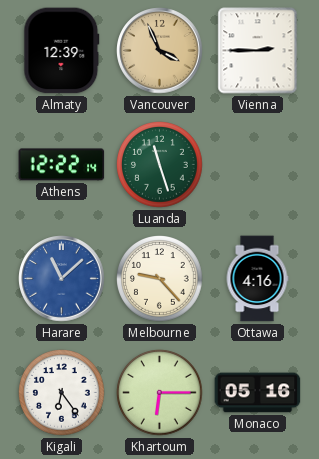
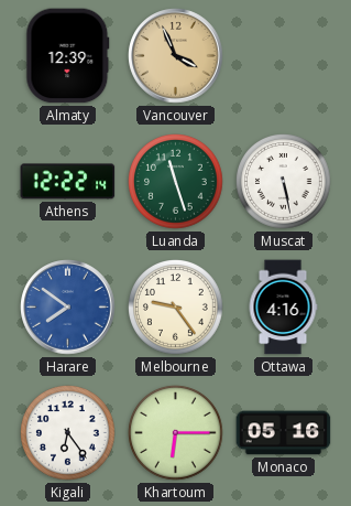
Vienna: 2:45 -> none
Muscat: none -> 5:28
Harare: 11:08 -> 7:51
Melbourne: 9:23 -> 9:24
